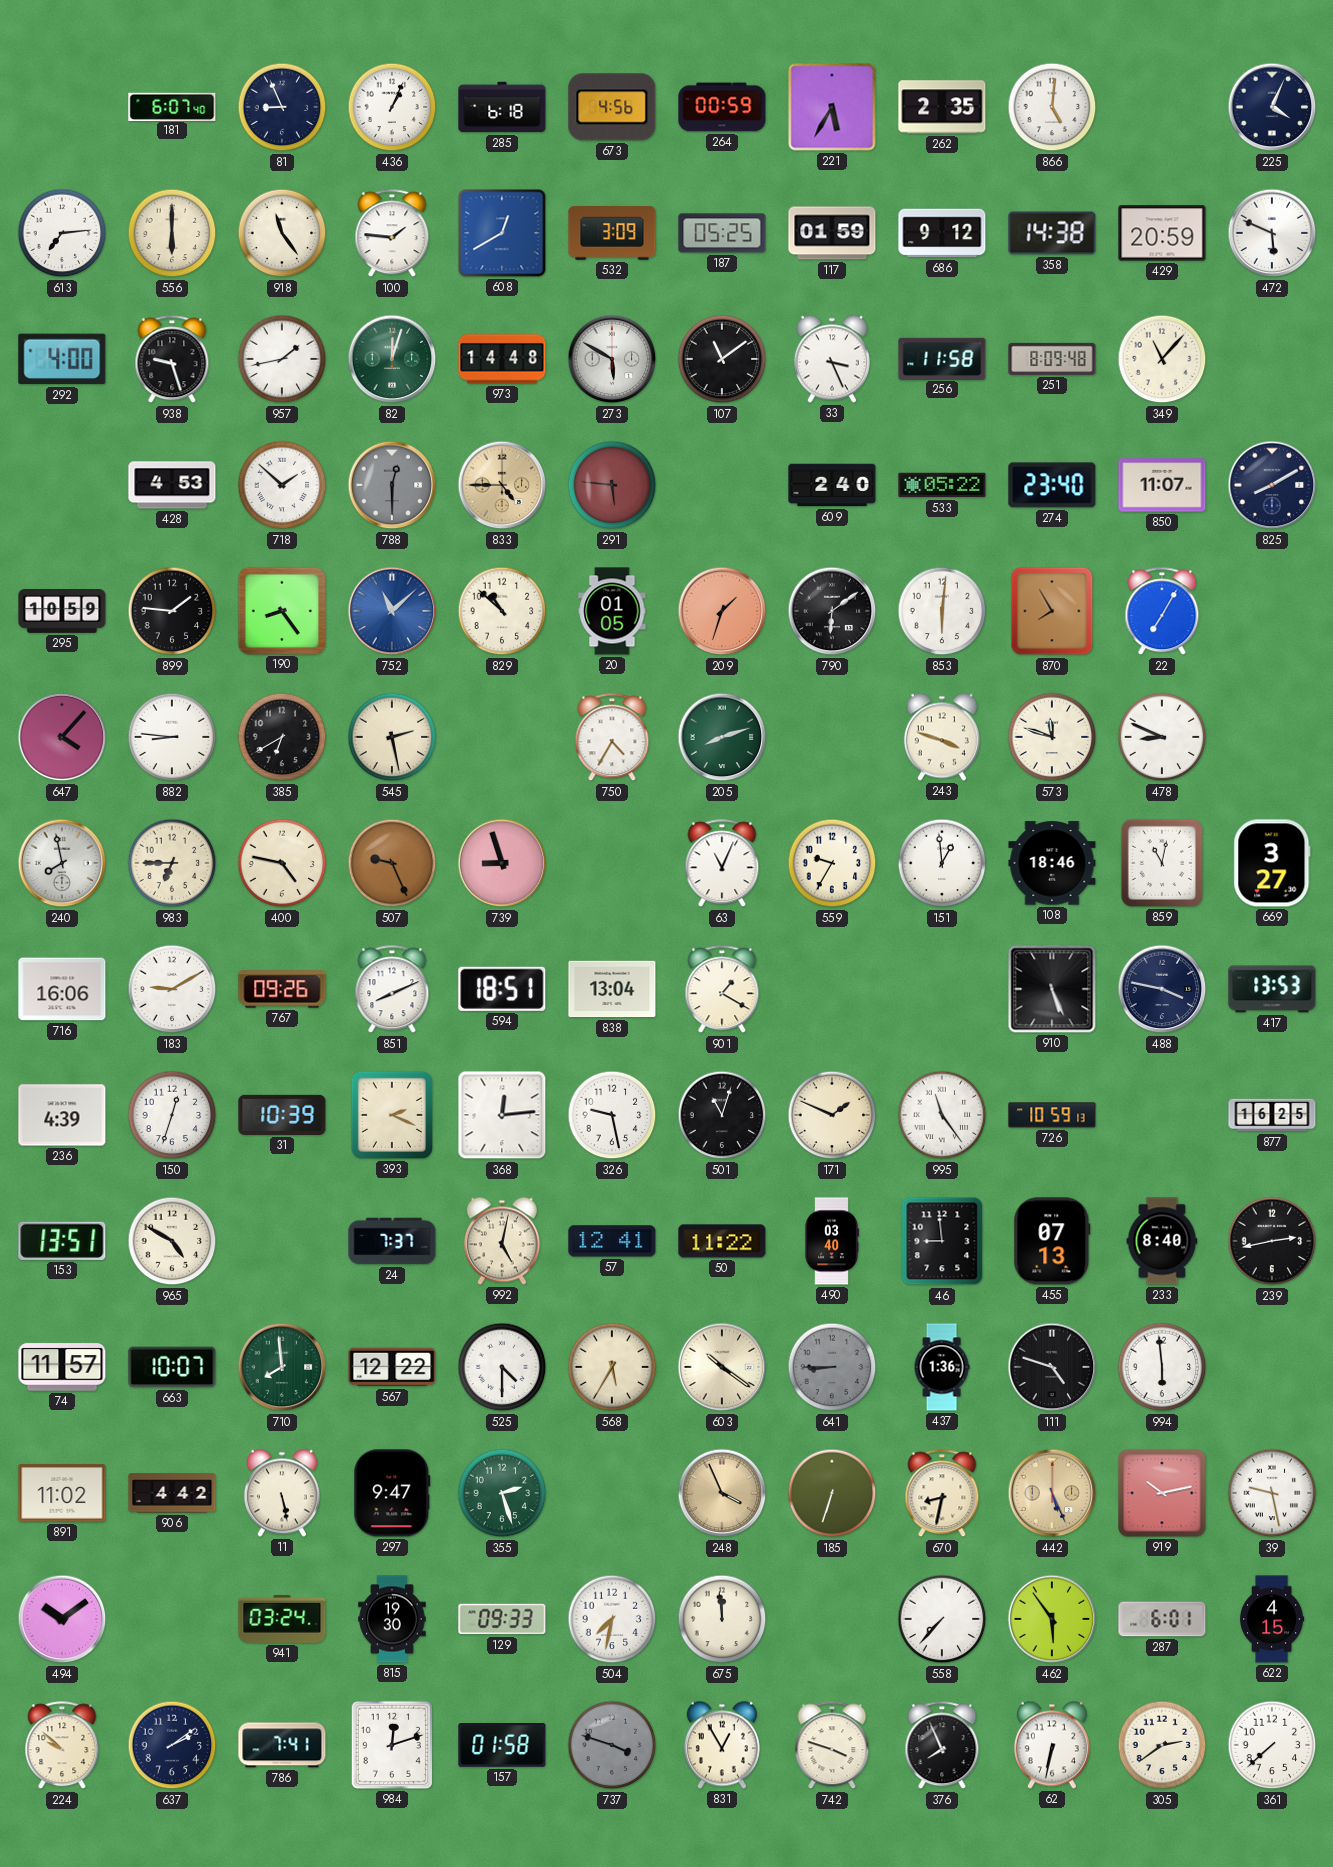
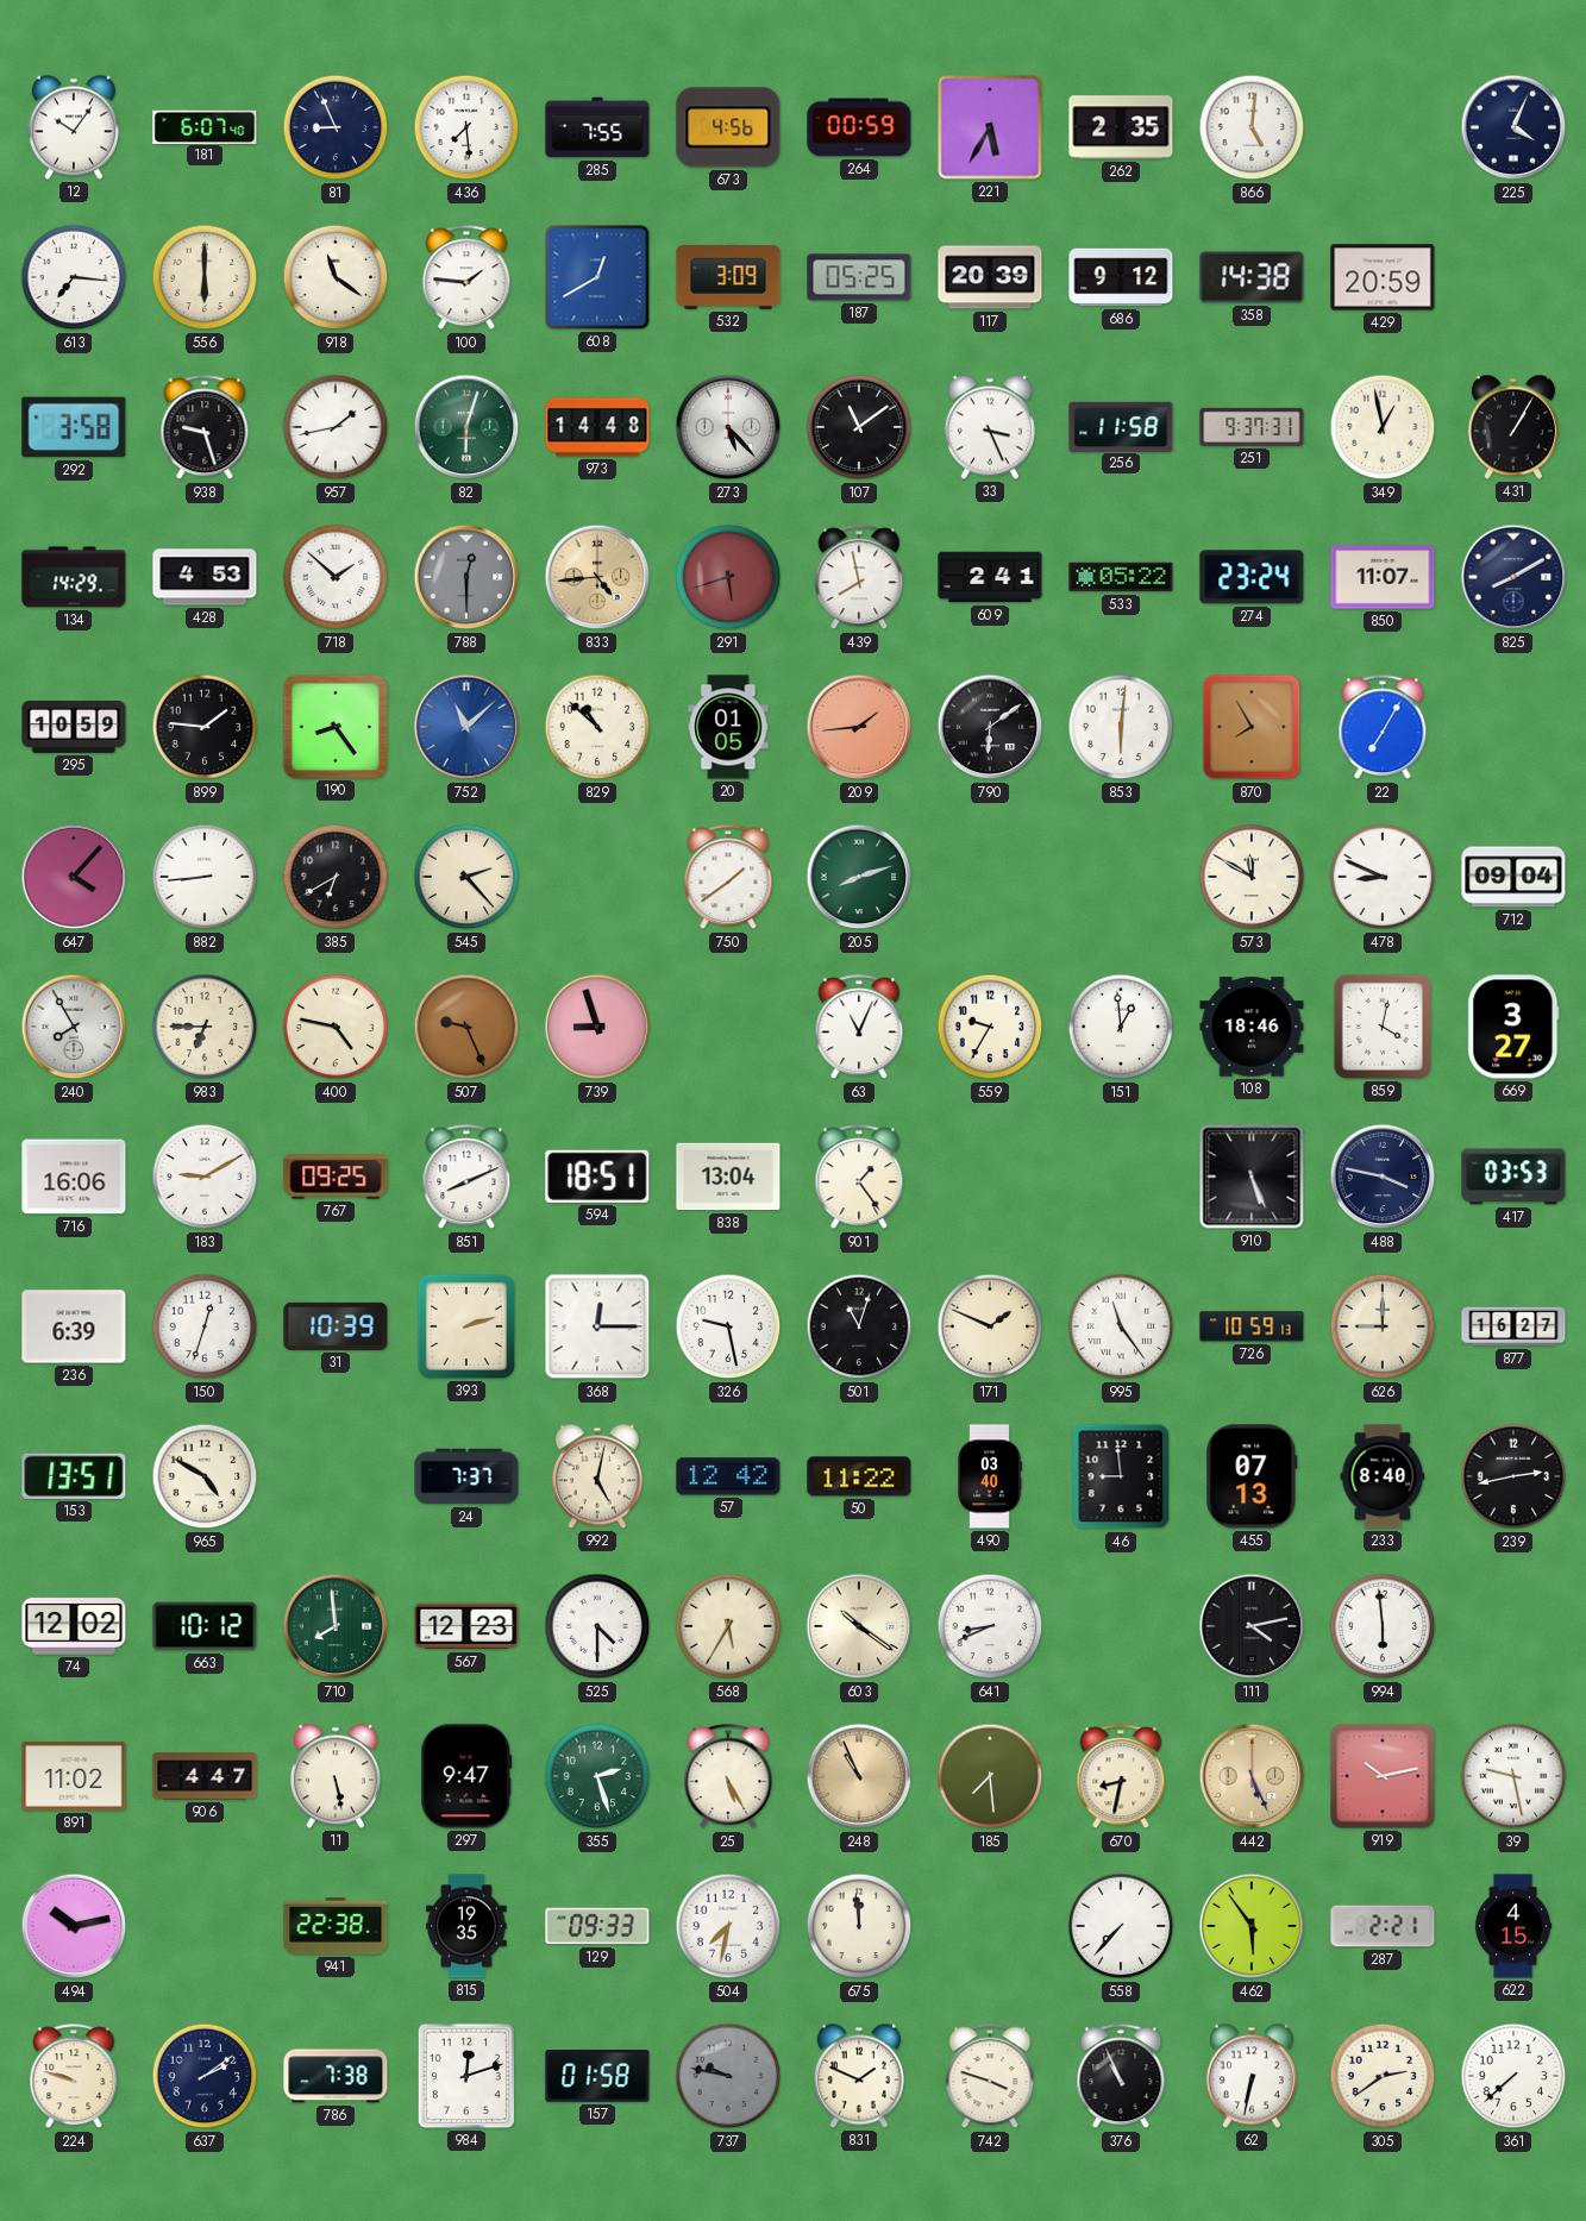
12: none -> 10:06
436: 1:04 -> 7:29
285: 6:18 -> 7:55
613: 7:14 -> 7:16
918: 11:24 -> 11:21
117: 01:59 -> 20:39
472: 5:49 -> none
292: 4:00 -> 3:58
82: 12:03 -> 6:03
273: 5:50 -> 5:23
251: 8:09 -> 9:37
349: 11:07 -> 12:58
431: none -> 1:05
134: none -> 14:29
833: 4:45 -> 4:44
291: 5:46 -> 5:42
439: none -> 7:58
609: 2:40 -> 2:41
274: 23:40 -> 23:24
209: 1:33 -> 1:44
882: 8:46 -> 8:44
545: 2:28 -> 2:23
750: 4:35 -> 1:39
243: 3:48 -> none
573: 11:48 -> 11:50
712: none -> 09:04
240: 7:58 -> 7:55
859: 11:02 -> 4:02
767: 09:26 -> 09:25
901: 1:20 -> 1:24
417: 13:53 -> 03:53
236: 4:39 -> 6:39
393: 2:19 -> 2:12
368: 12:14 -> 12:15
626: none -> 9:00
877: 16:25 -> 16:27
57: 12:41 -> 12:42
74: 11:57 -> 12:02
663: 10:07 -> 10:12
567: 12:22 -> 12:23
641: 8:45 -> 8:41
641 dial: grey -> white
437: 1:36 -> none
111: 4:48 -> 4:13
906: 4:42 -> 4:47
25: none -> 5:25
248: 3:56 -> 10:56
185: 6:33 -> 7:29
494: 10:09 -> 10:13
941: 03:24 -> 22:38
815: 19:30 -> 19:35
287: 6:01 -> 2:21
224: 9:52 -> 9:48
786: 7:41 -> 7:38
737: 3:48 -> 9:47
831: 12:55 -> 1:49
376: 7:56 -> 10:56
